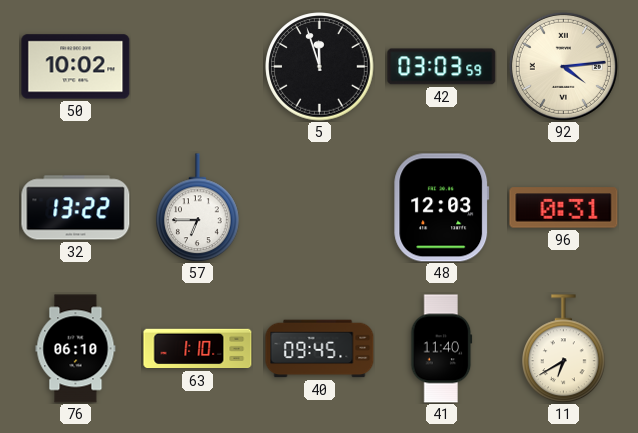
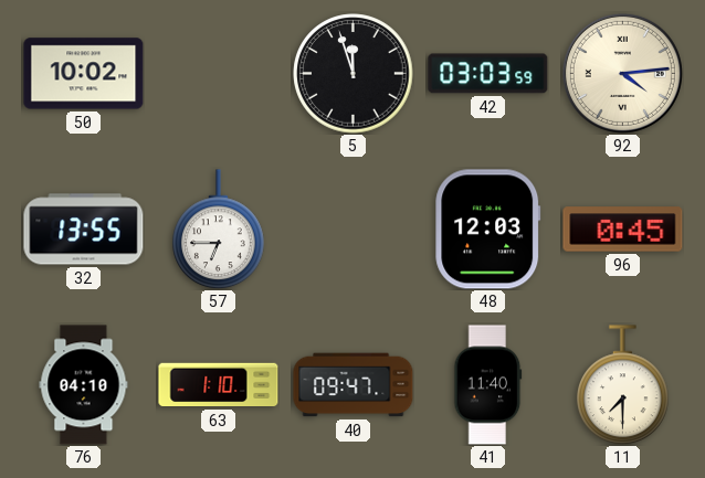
32: 13:22 -> 13:55
96: 0:31 -> 0:45
76: 06:10 -> 04:10
40: 09:45 -> 09:47
11: 6:40 -> 7:30
